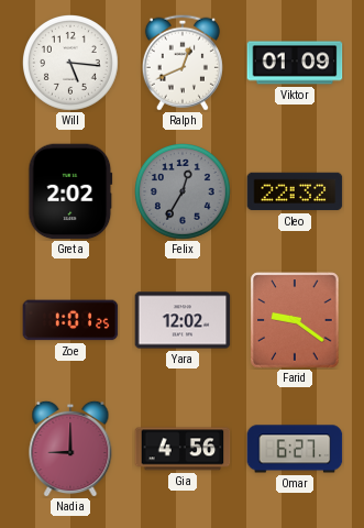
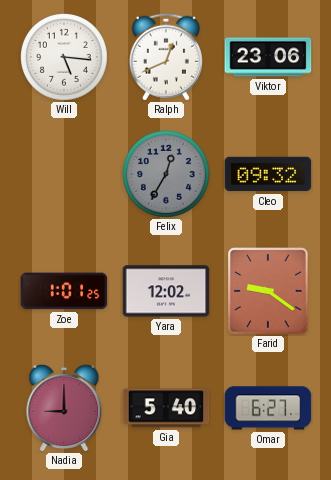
Viktor: 01:09 -> 23:06
Greta: 2:02 -> none
Cleo: 22:32 -> 09:32
Gia: 4:56 -> 5:40
